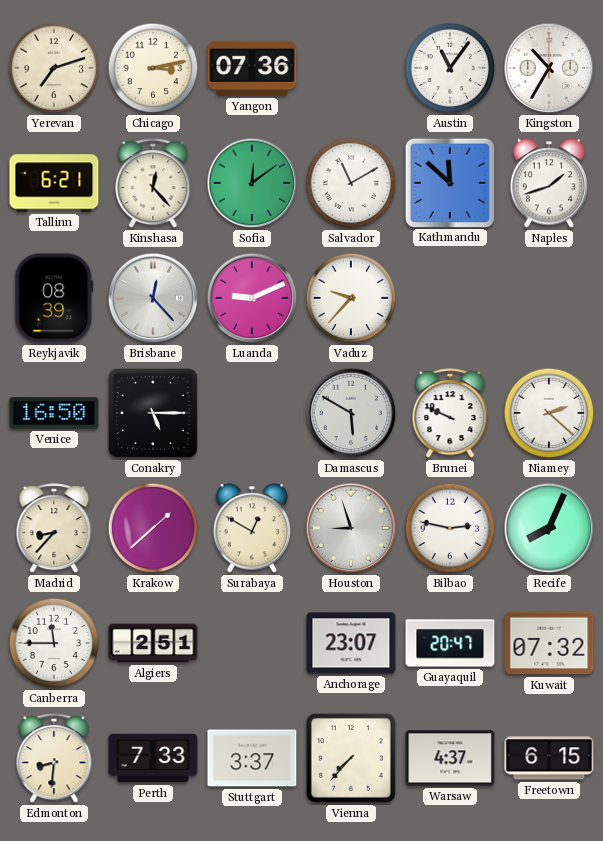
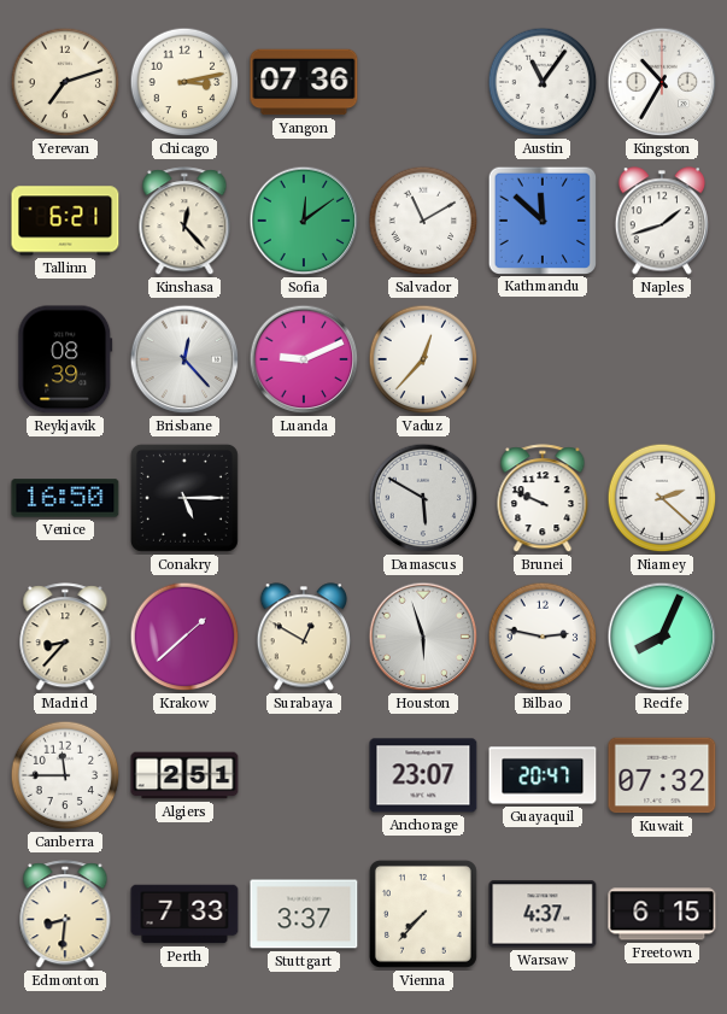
Vaduz: 9:37 -> 12:37
Houston: 8:57 -> 5:57
